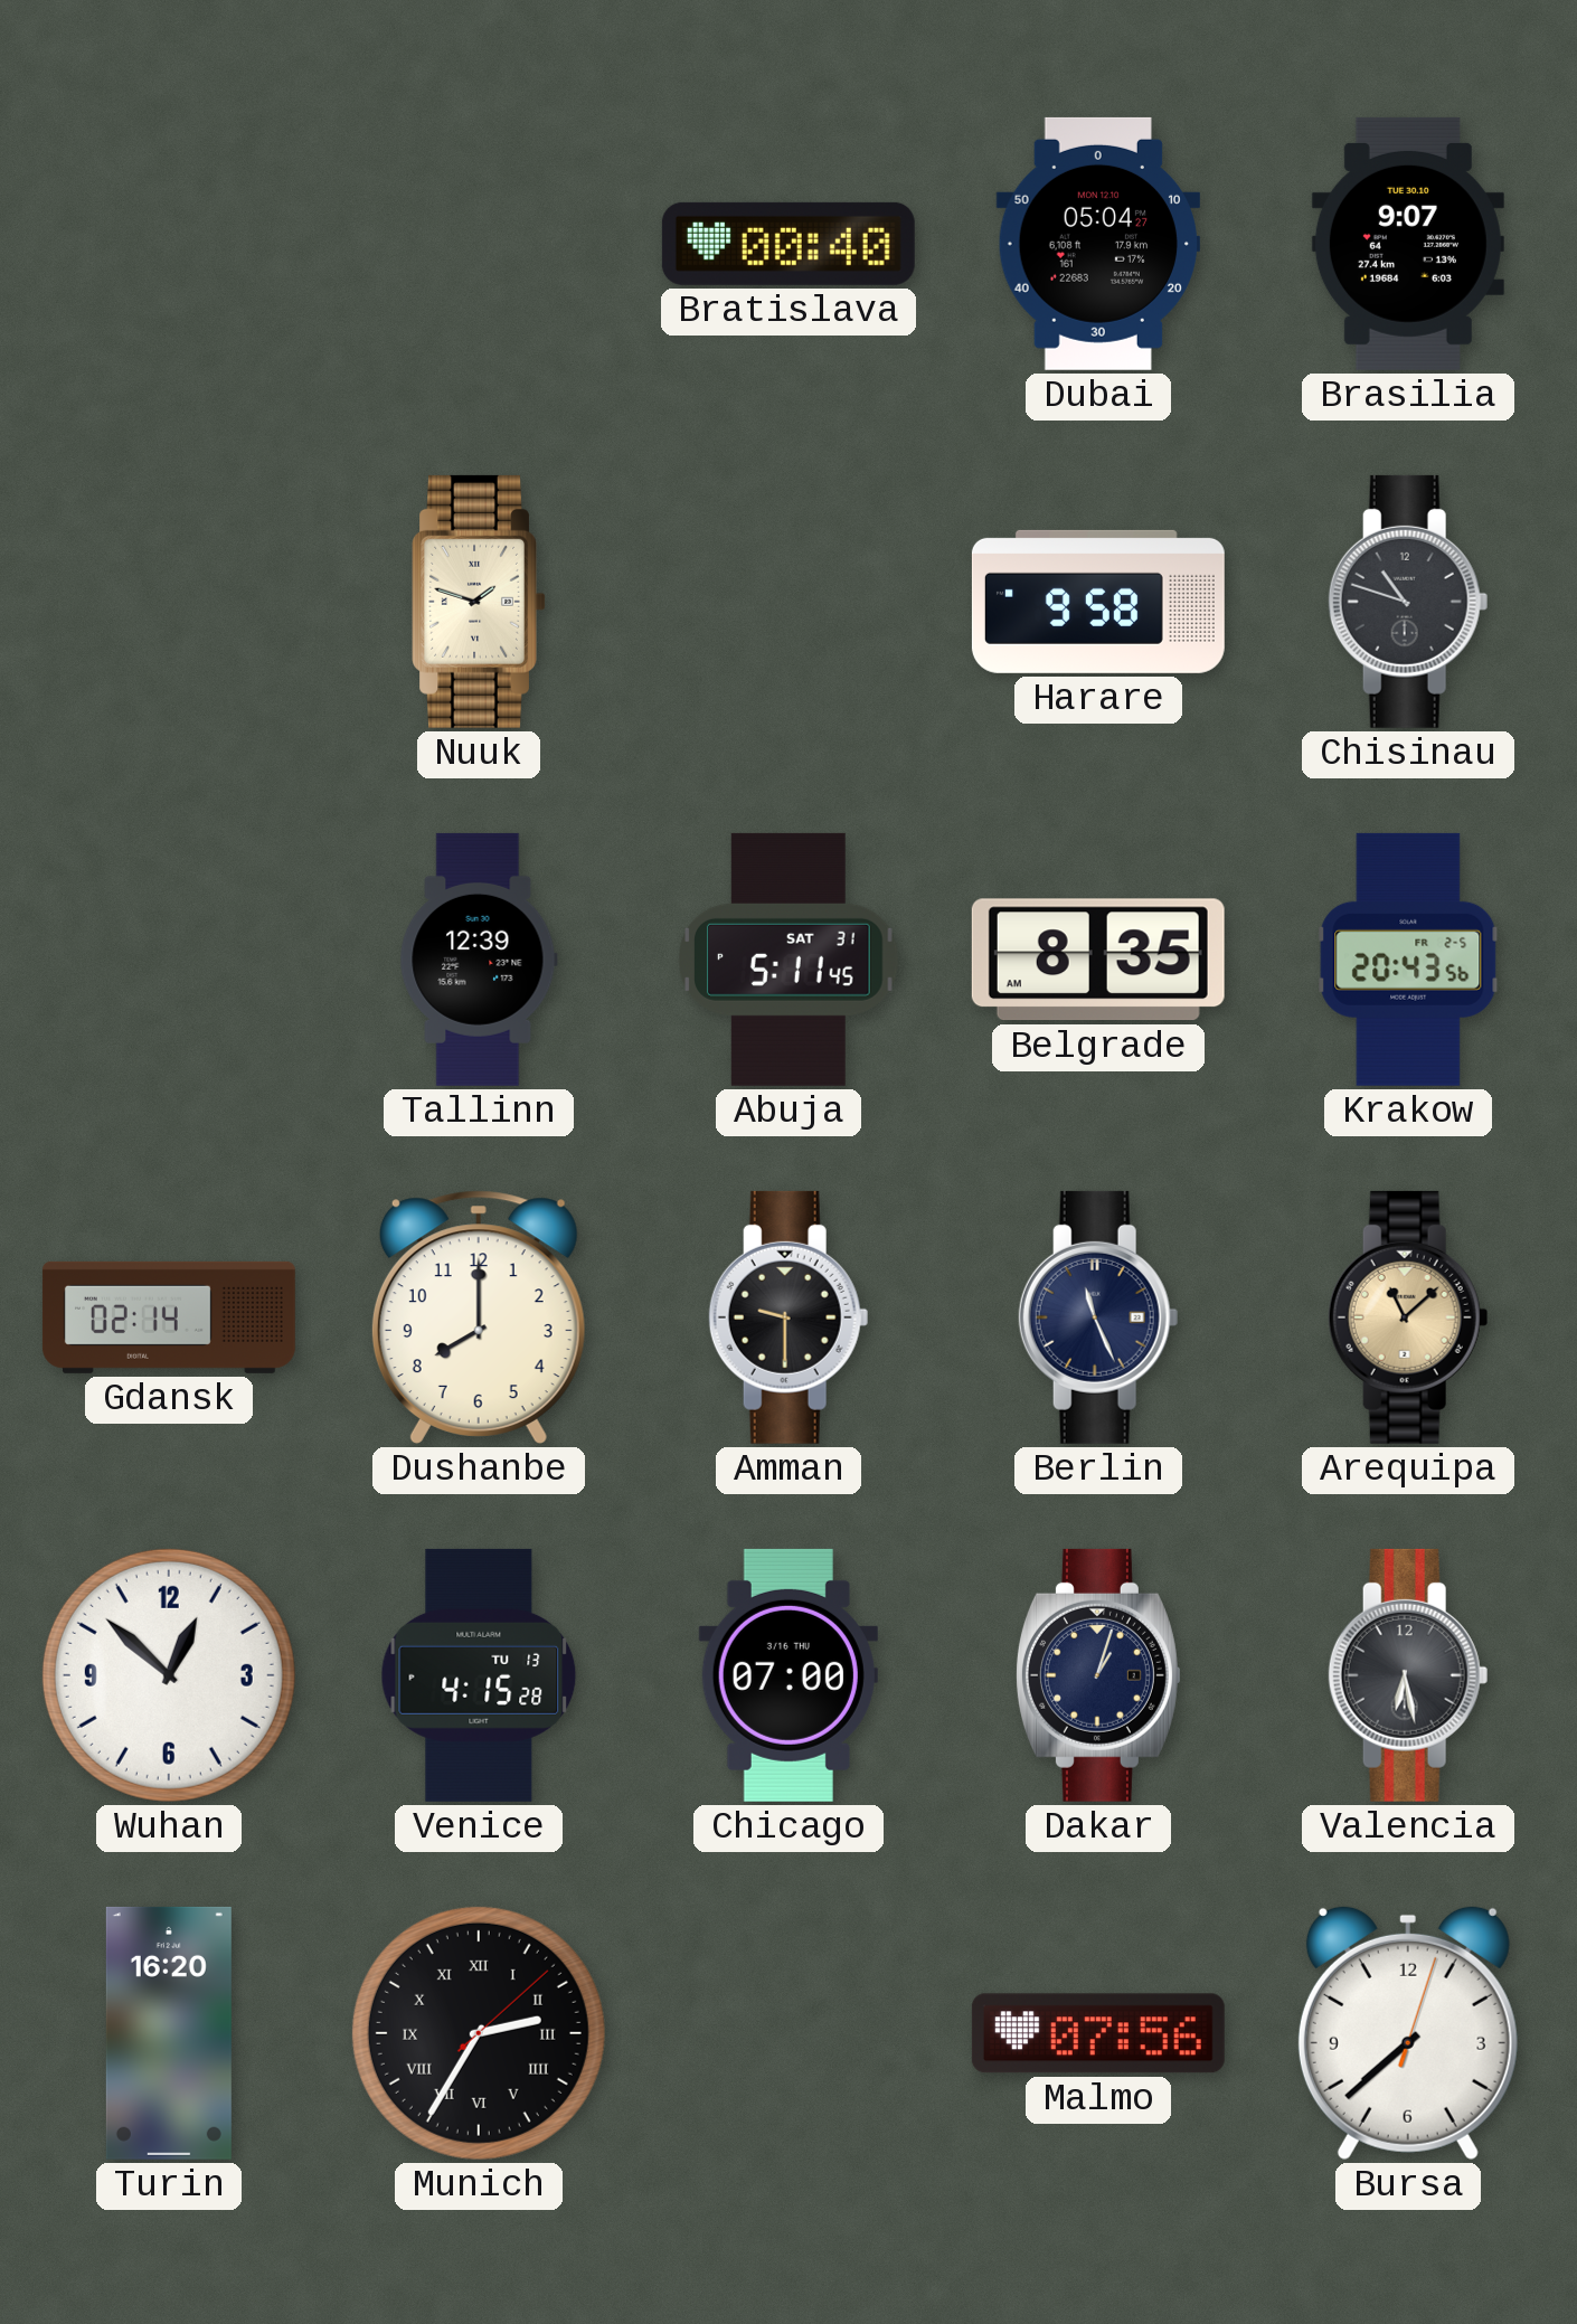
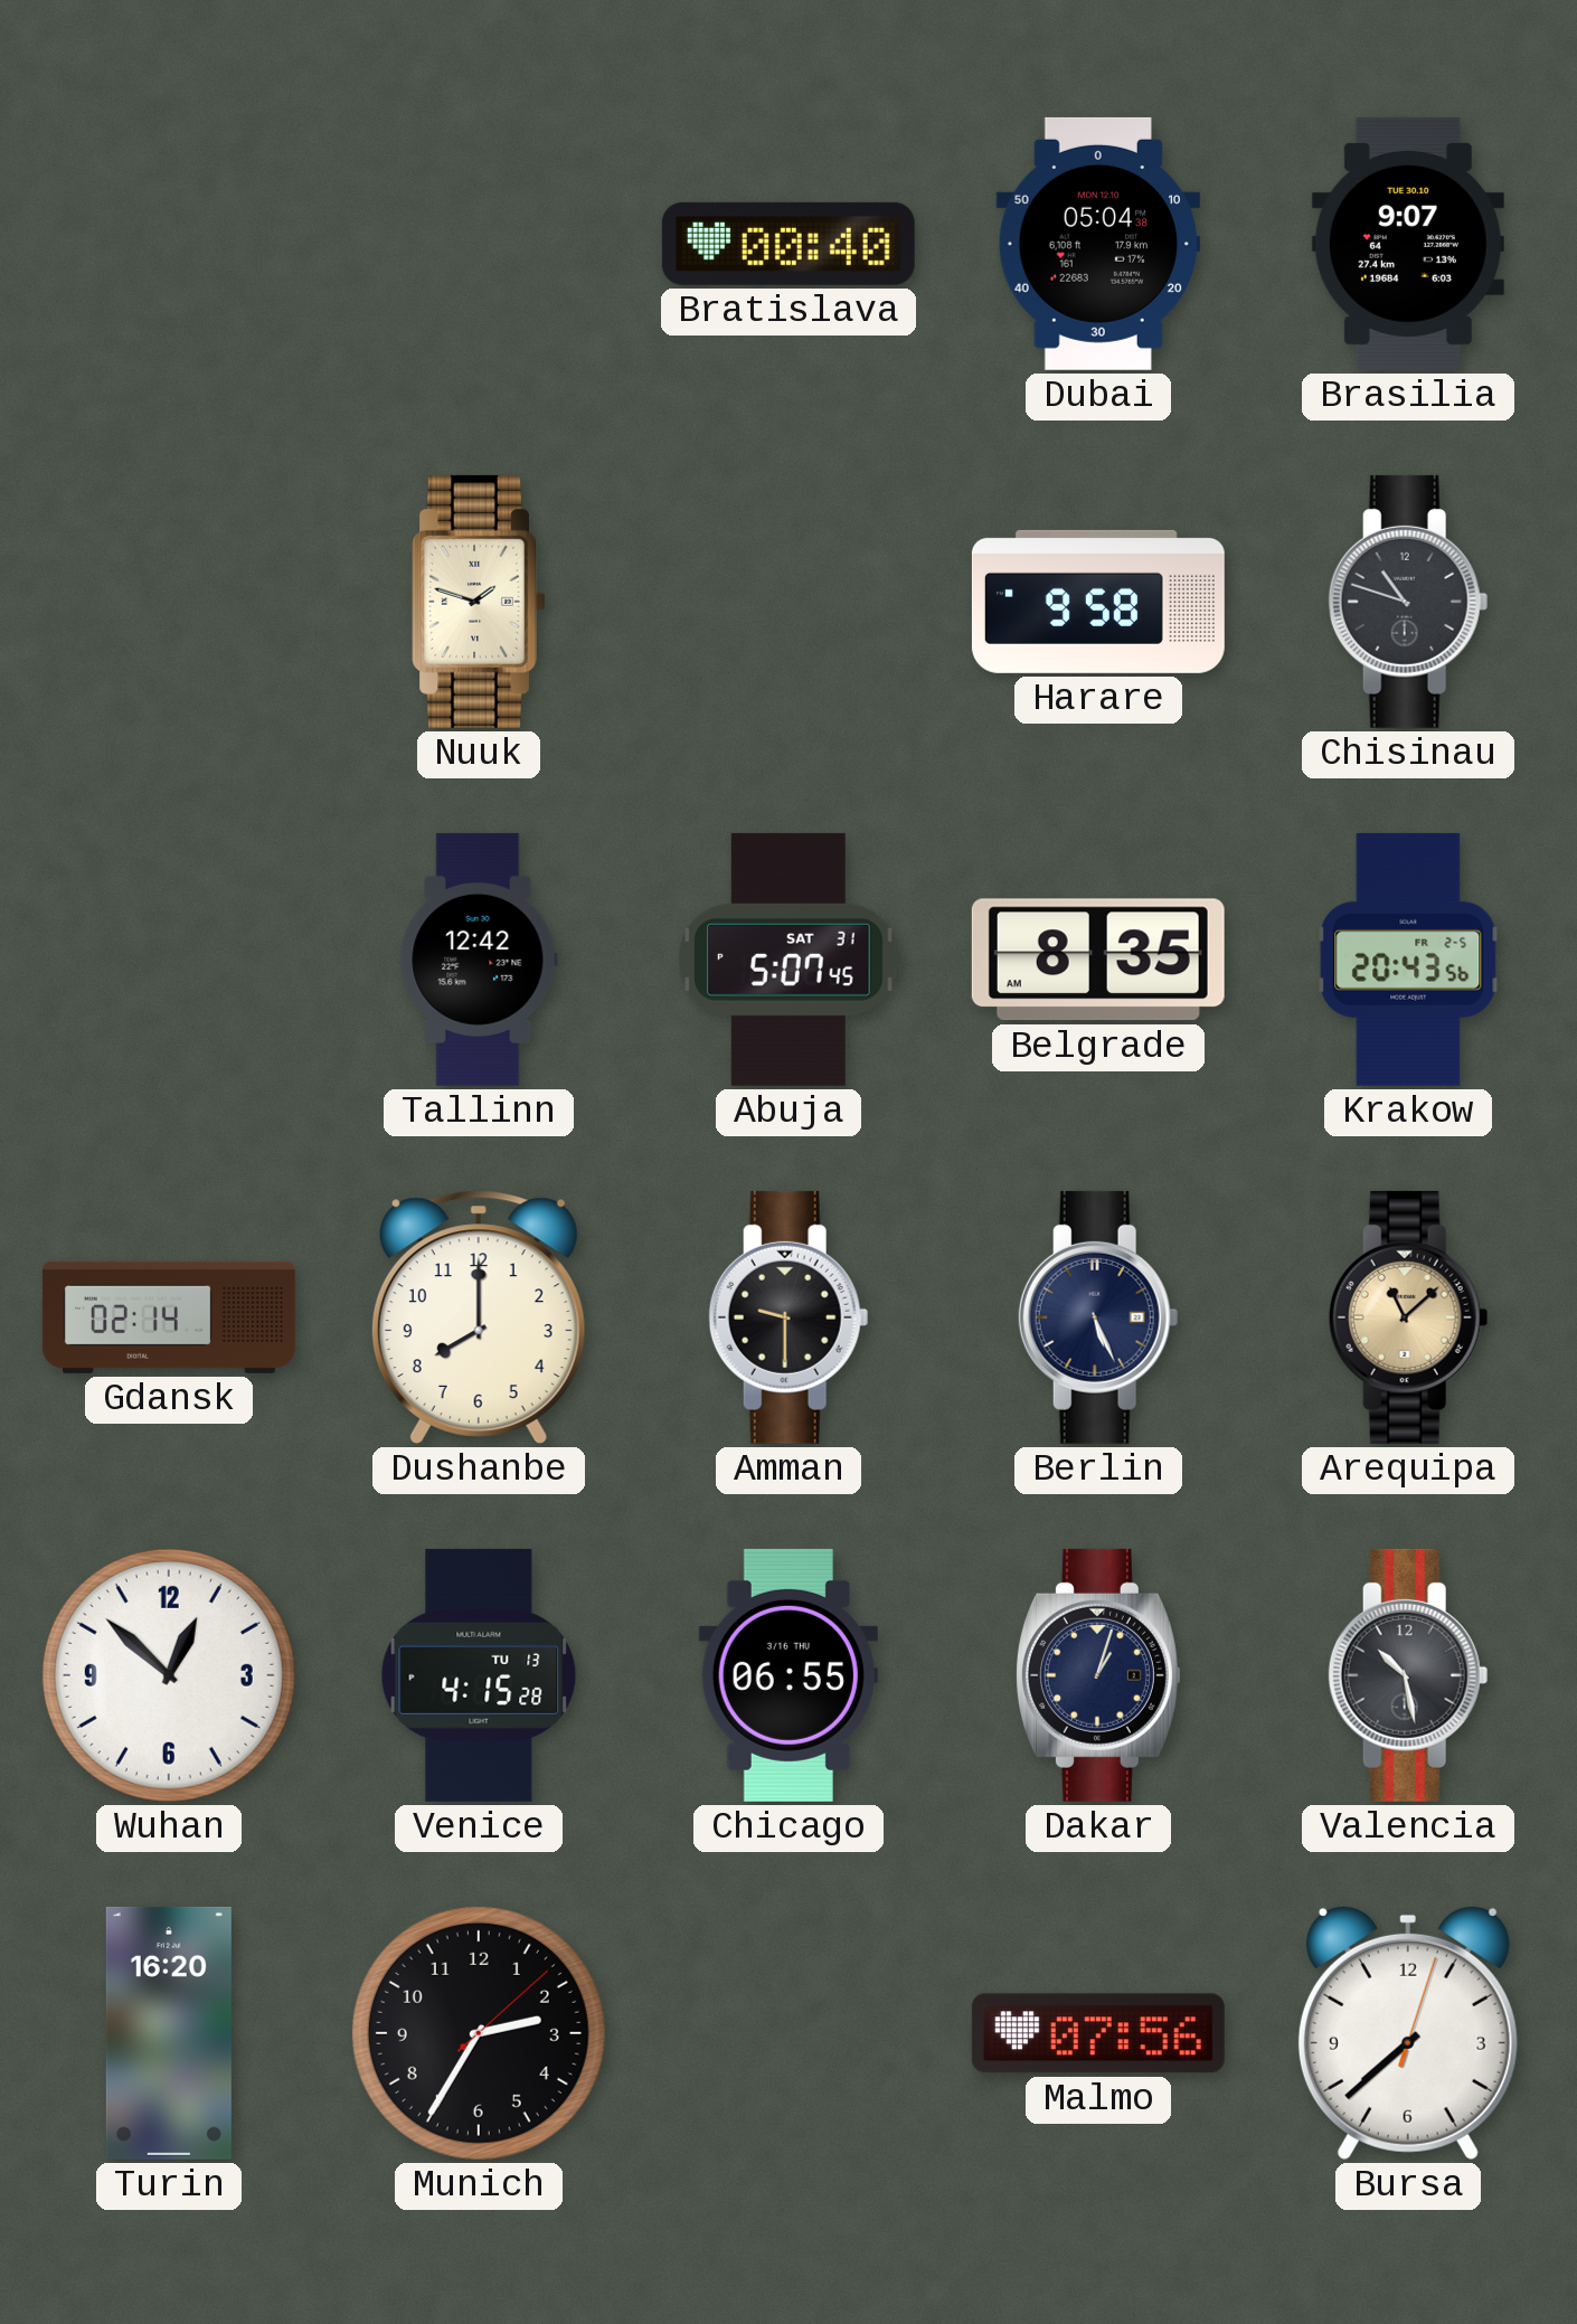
Dubai: 05:04:27 -> 05:04:38
Tallinn: 12:39 -> 12:42
Abuja: 5:11 -> 5:07
Berlin: 11:26 -> 5:26
Chicago: 07:00 -> 06:55
Valencia: 6:28 -> 10:28
Munich numerals: Roman -> Arabic
